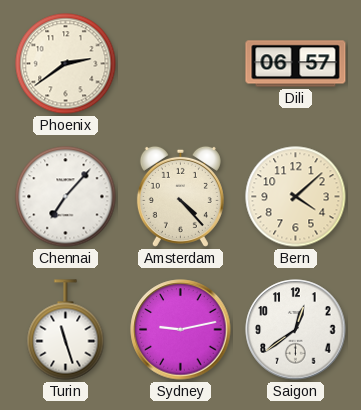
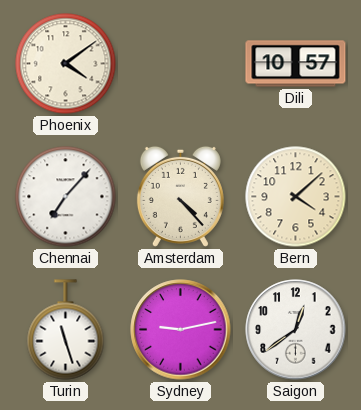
Phoenix: 2:39 -> 4:09
Dili: 06:57 -> 10:57
